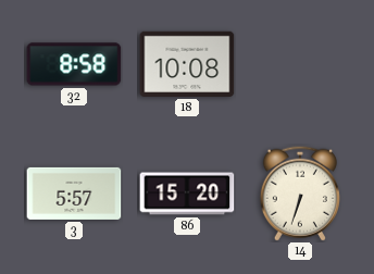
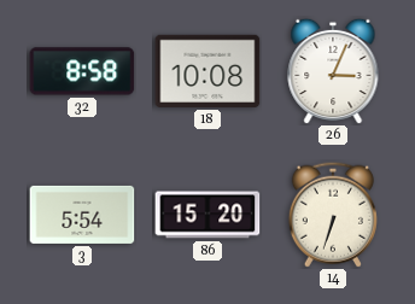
26: none -> 3:04
3: 5:57 -> 5:54
